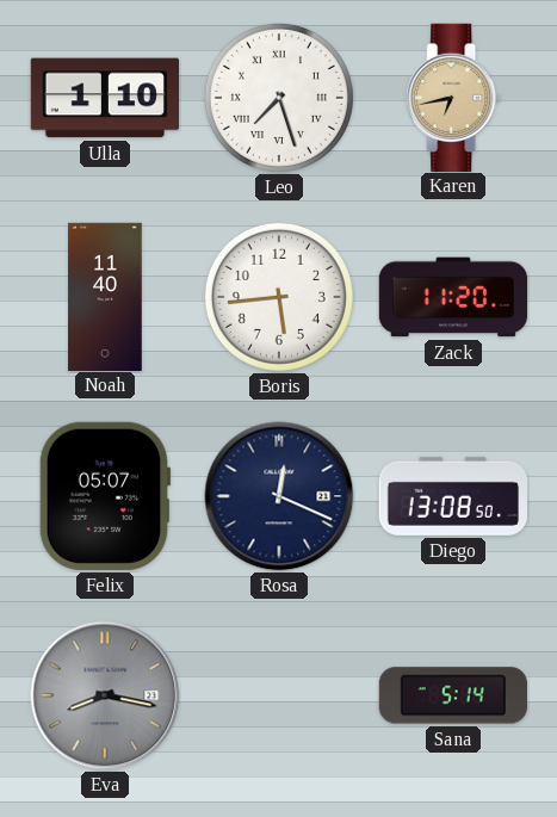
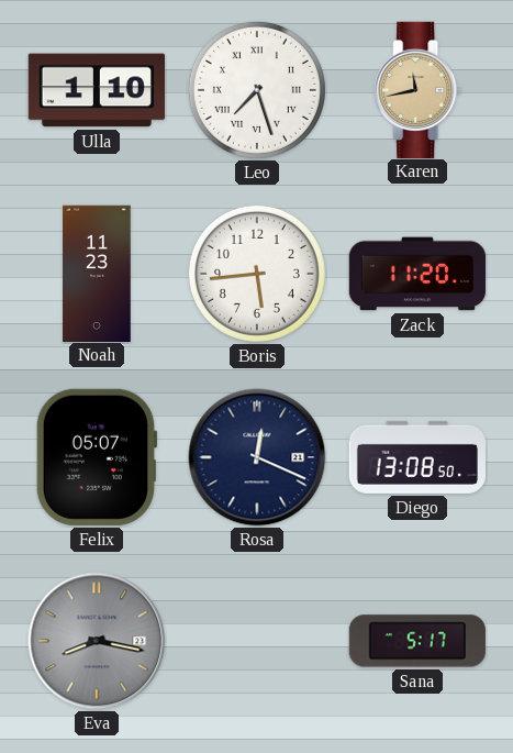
Karen: 6:43 -> 11:43
Noah: 11:40 -> 11:23
Sana: 5:14 -> 5:17
